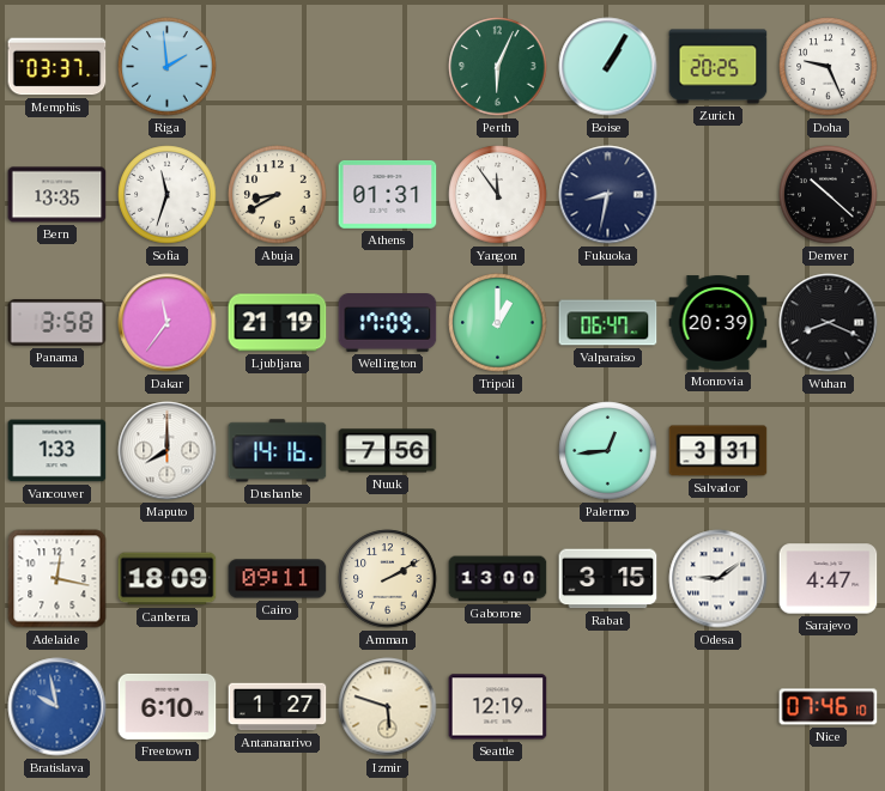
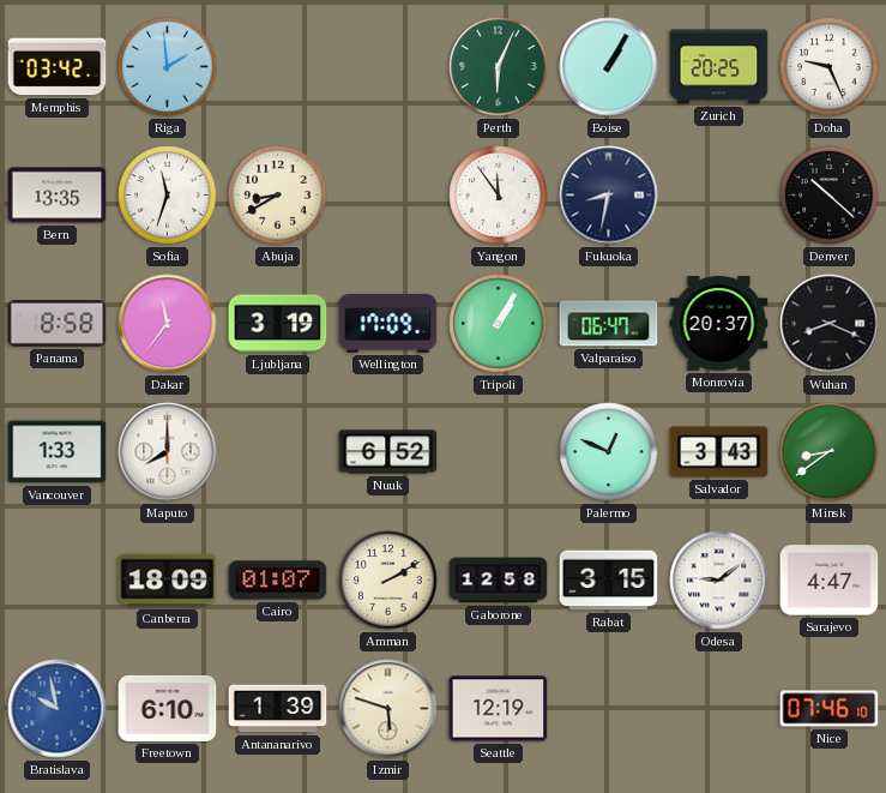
Memphis: 03:37 -> 03:42
Athens: 01:31 -> none
Panama: 3:58 -> 8:58
Ljubljana: 21:19 -> 3:19
Tripoli: 1:00 -> 1:05
Monrovia: 20:39 -> 20:37
Dushanbe: 14:16 -> none
Nuuk: 7:56 -> 6:52
Palermo: 12:44 -> 12:49
Salvador: 3:31 -> 3:43
Minsk: none -> 8:39
Adelaide: 12:17 -> none
Cairo: 09:11 -> 01:07
Gaborone: 13:00 -> 12:58
Antananarivo: 1:27 -> 1:39
